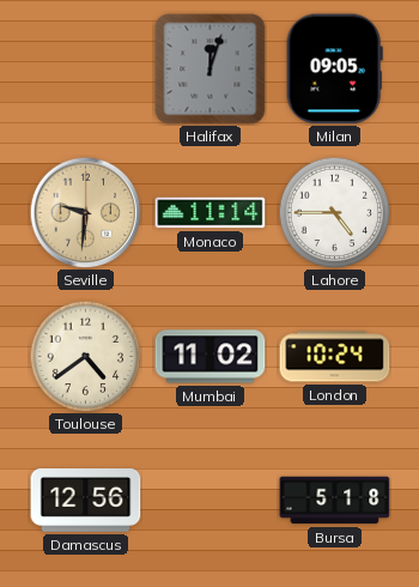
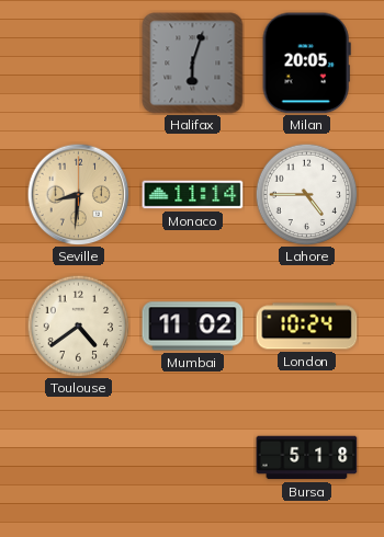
Halifax: 12:03 -> 6:03
Milan: 09:05 -> 20:05
Seville: 9:31 -> 8:31
Damascus: 12:56 -> none
